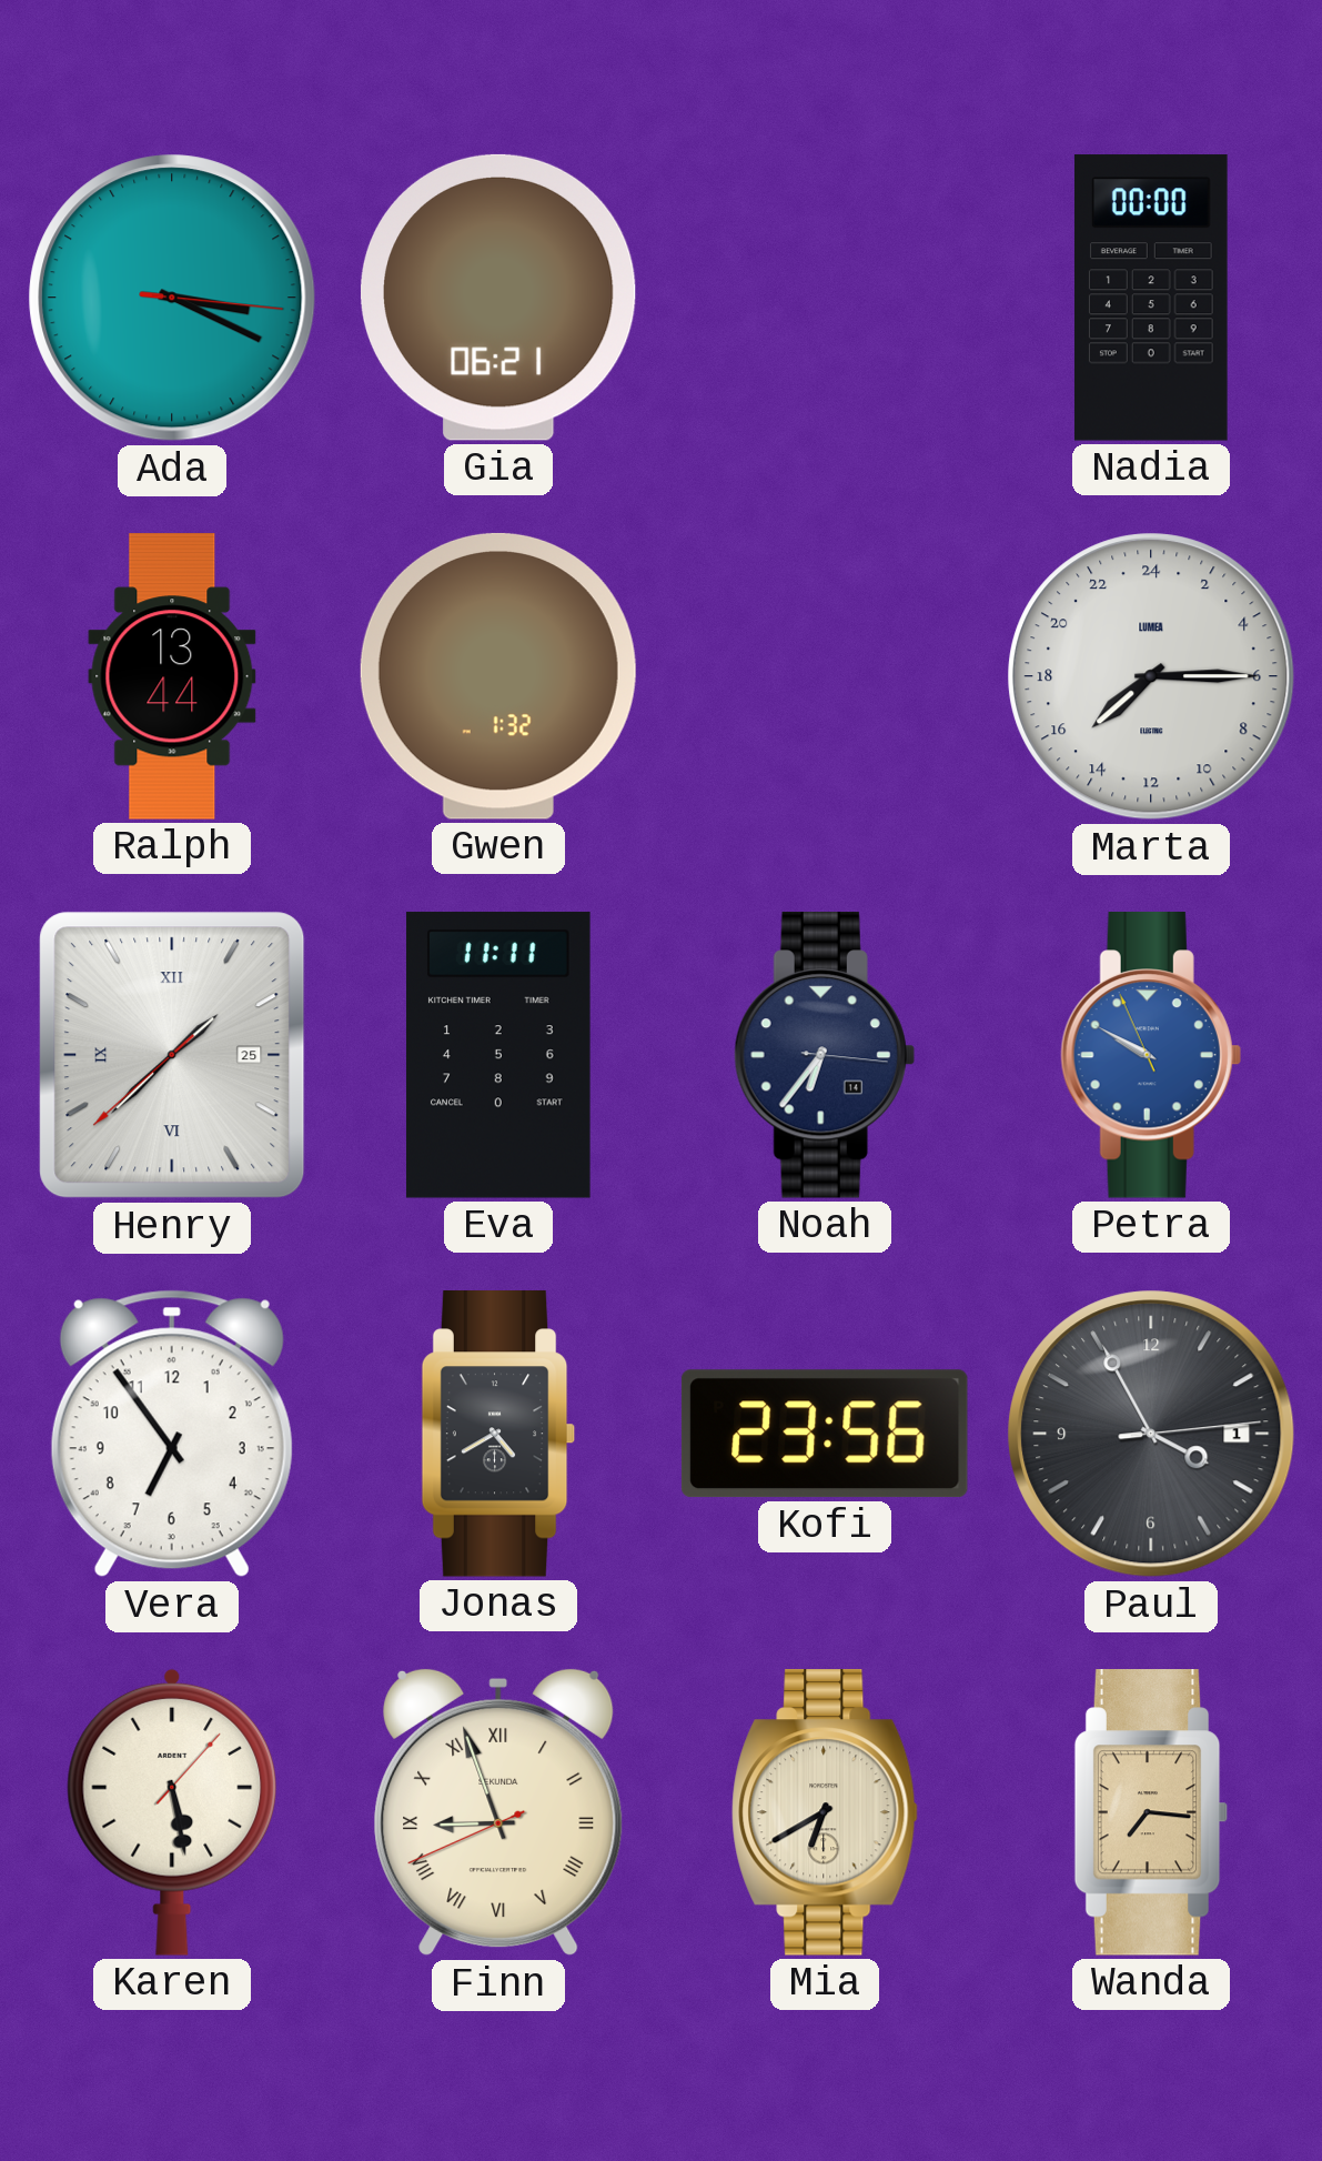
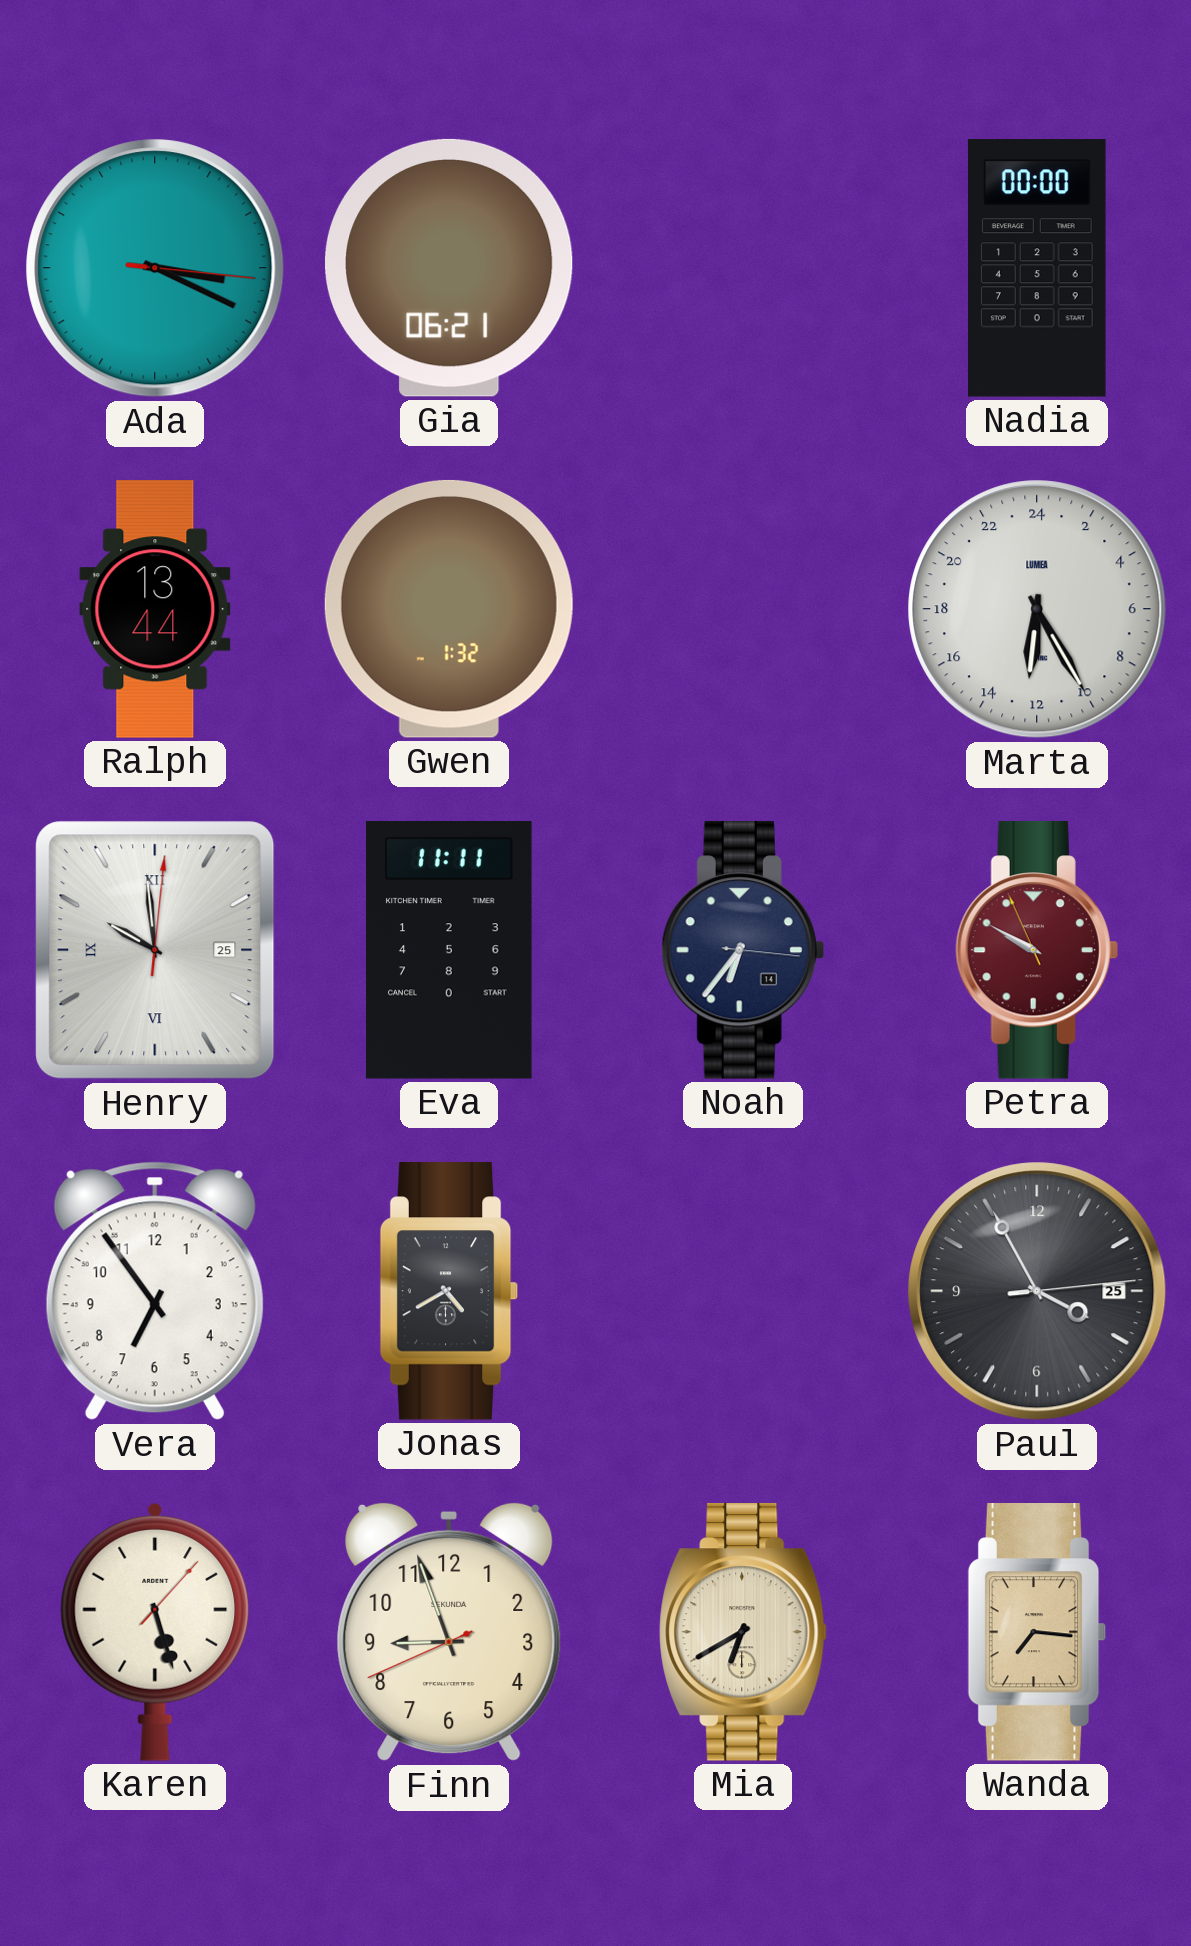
Marta: 15:15 -> 12:25
Henry: 1:37 -> 9:59
Petra dial: blue -> burgundy
Kofi: 23:56 -> none
Paul date: 1 -> 25
Karen: 5:28 -> 5:27
Finn numerals: Roman -> Arabic
